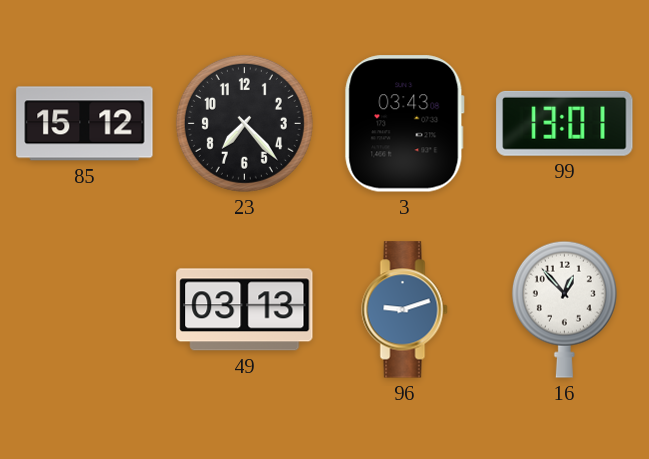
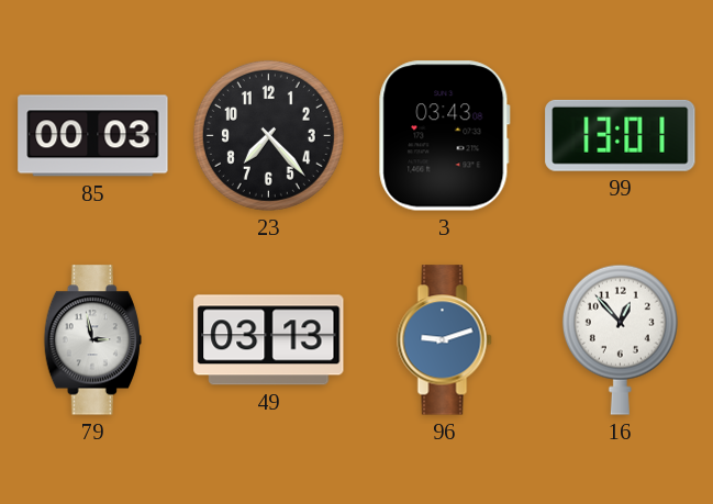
85: 15:12 -> 00:03
79: none -> 2:58
